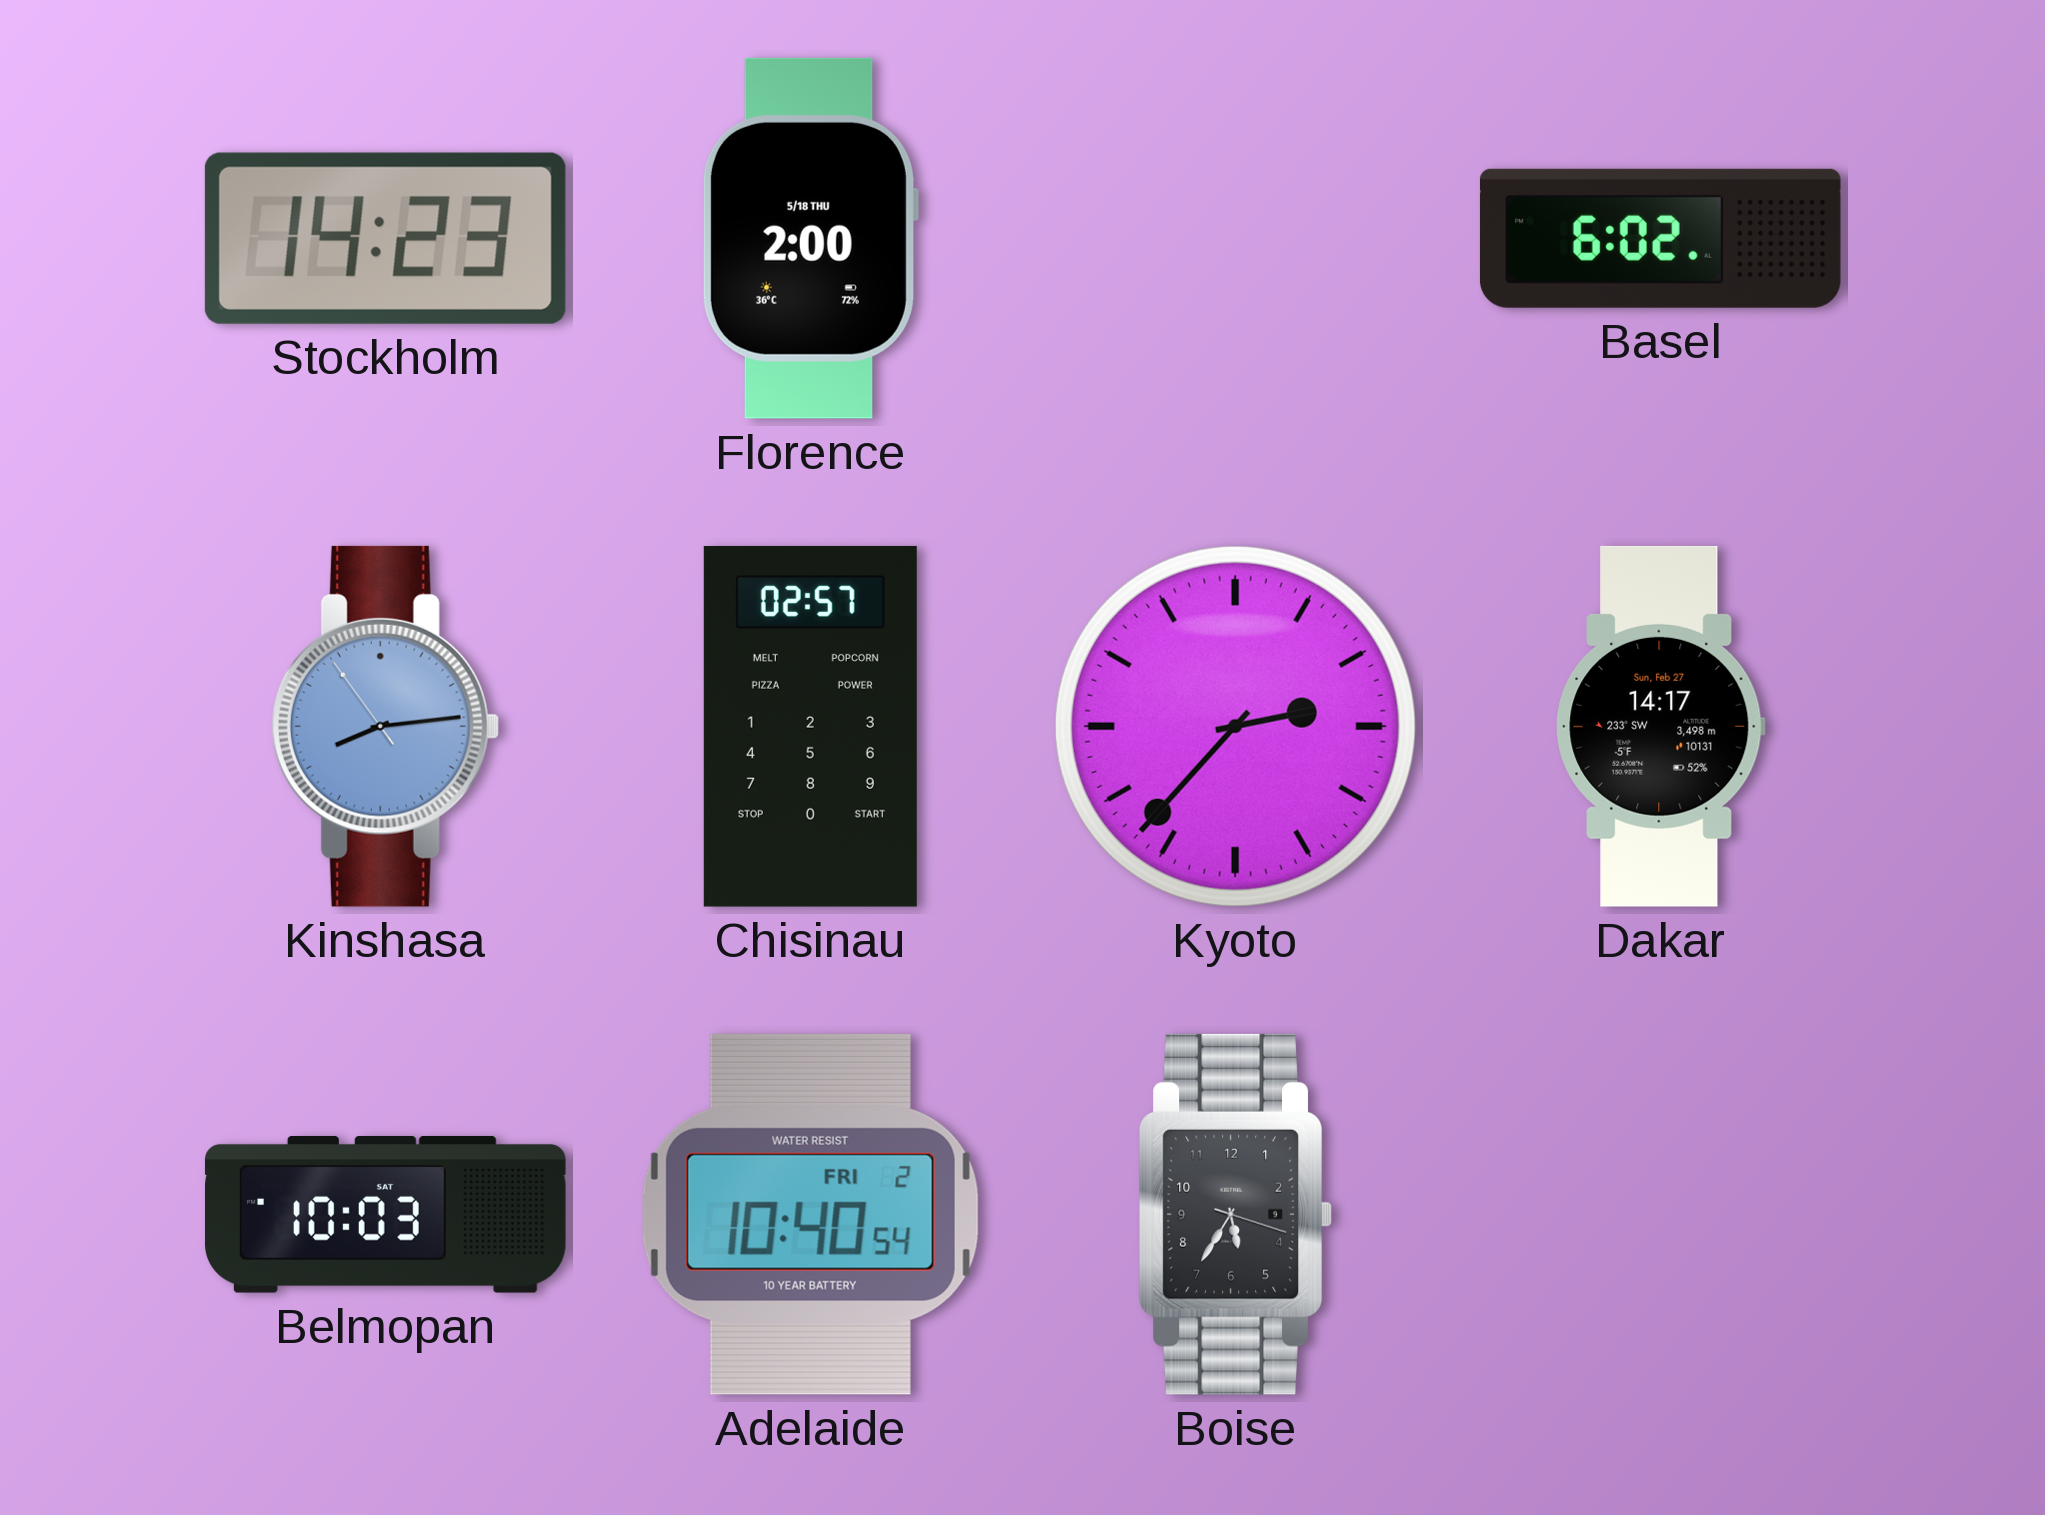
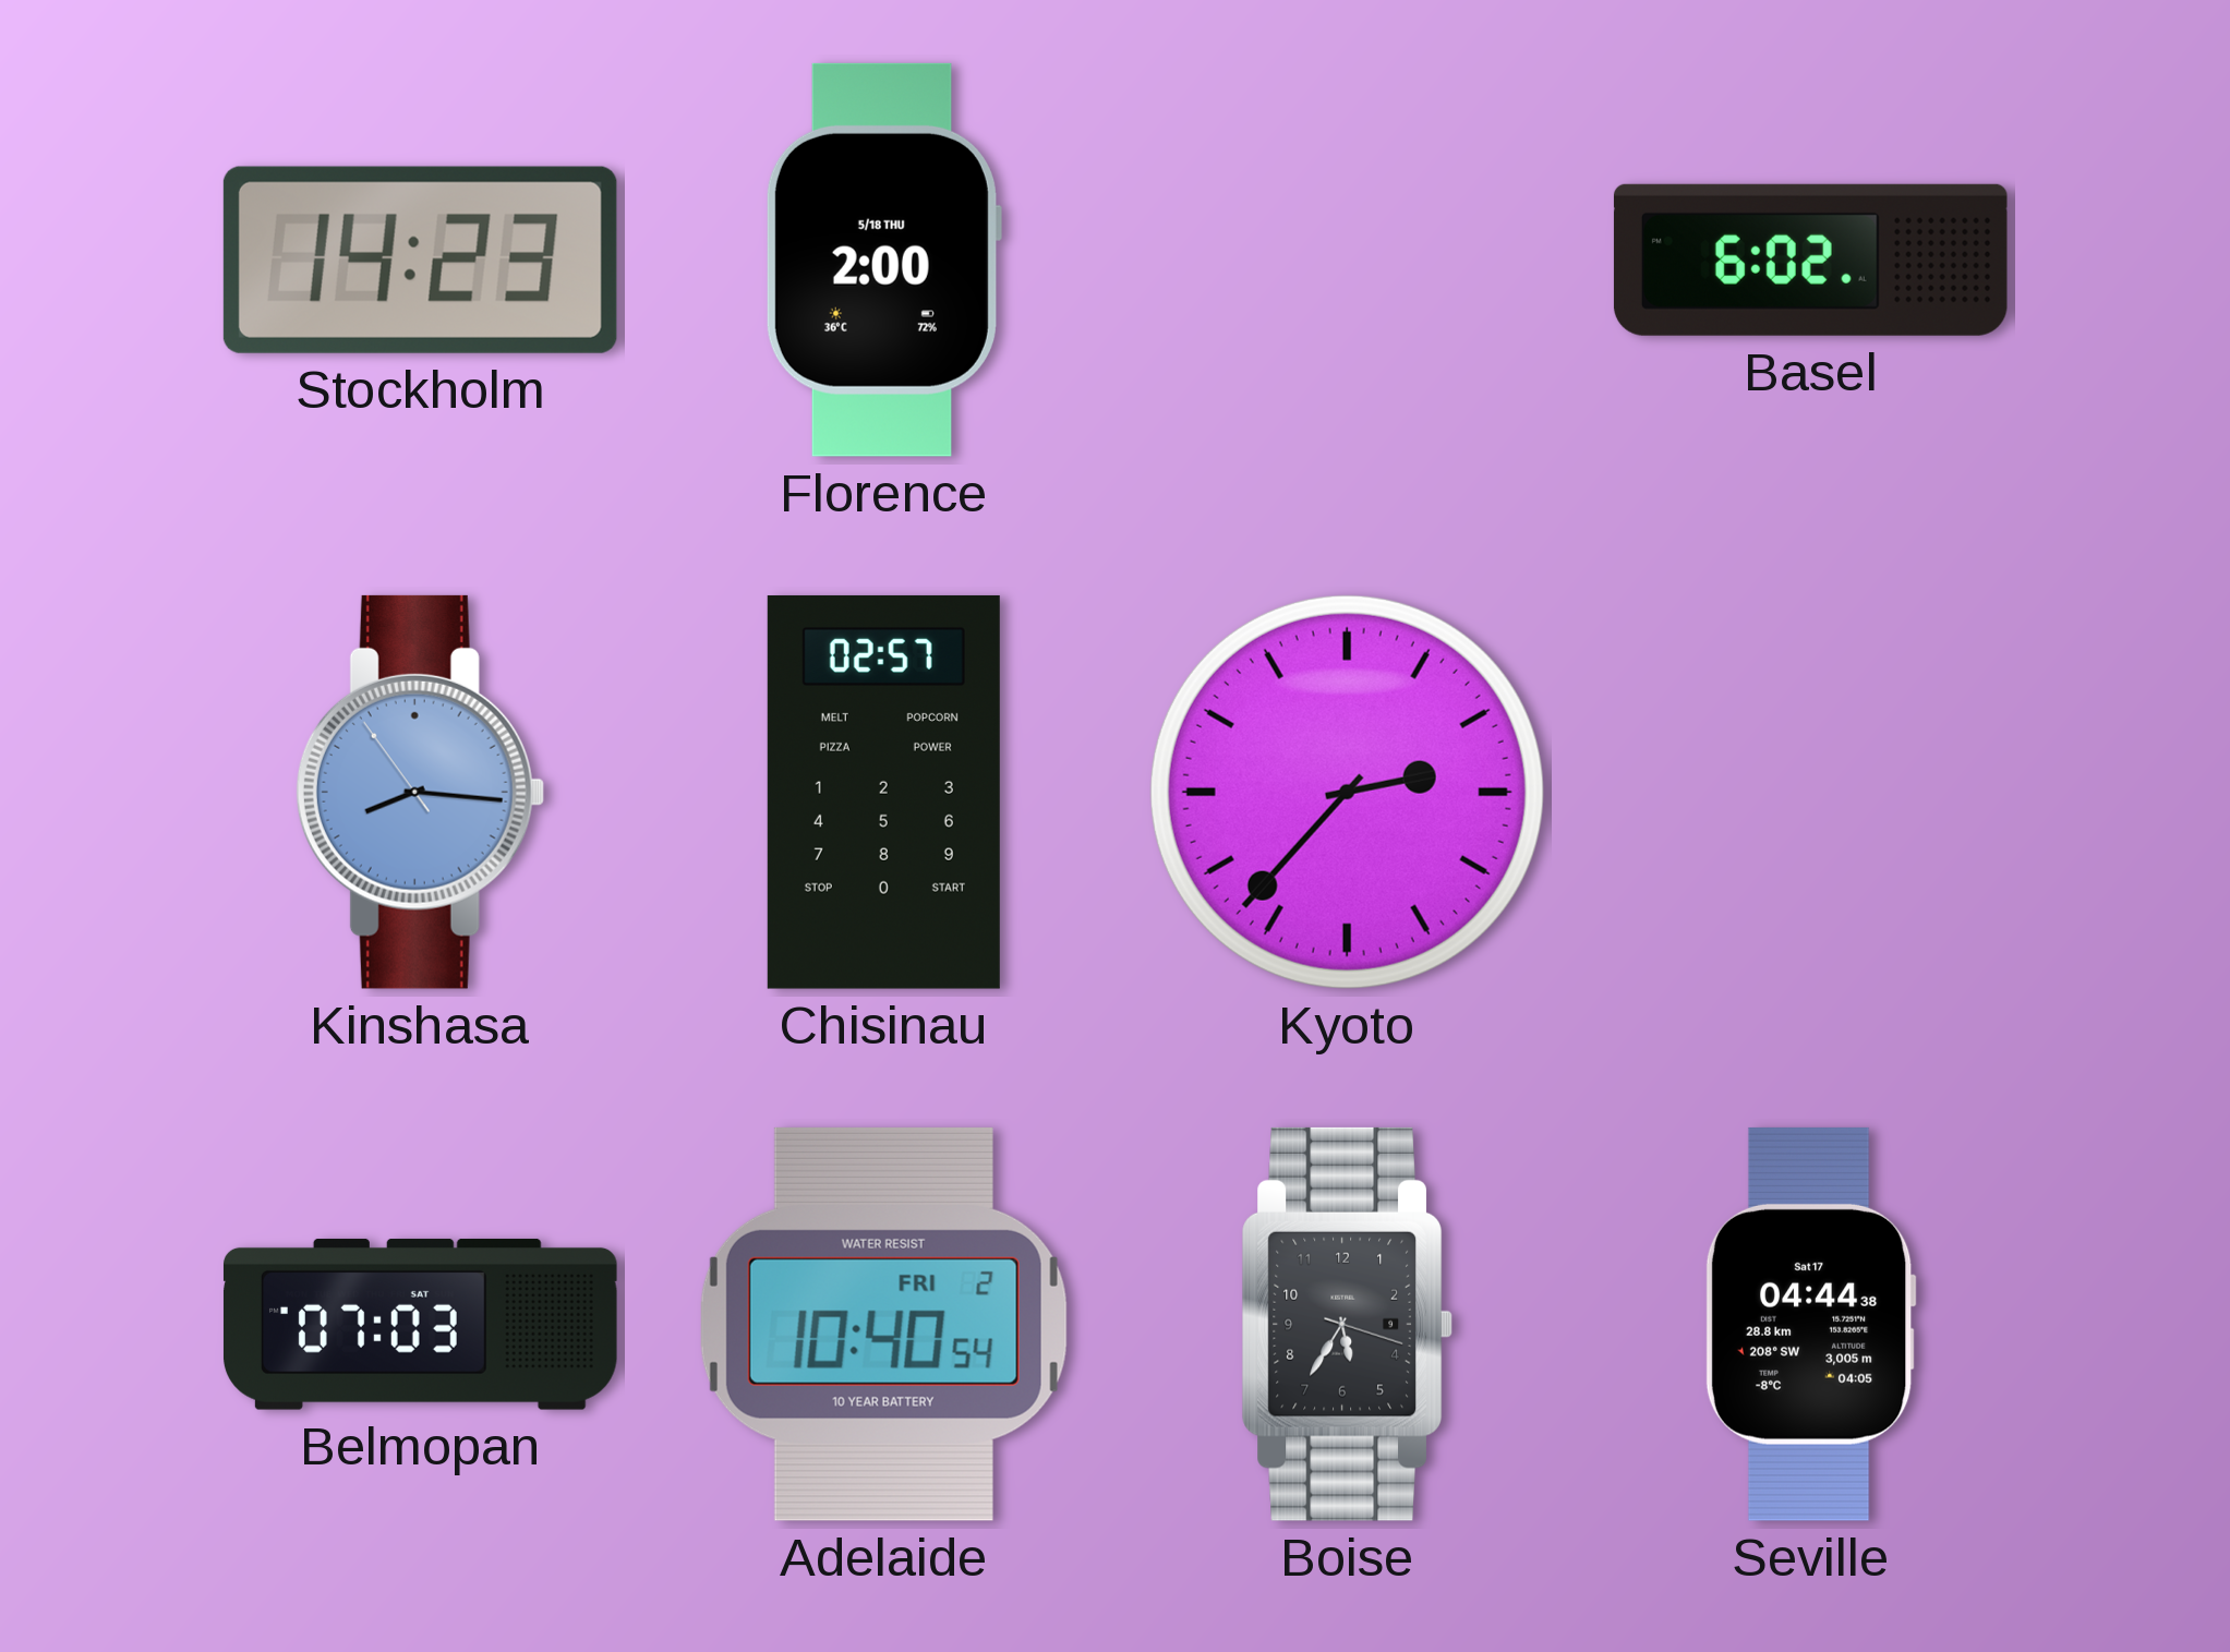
Kinshasa: 8:13 -> 8:15
Dakar: 14:17 -> none
Belmopan: 10:03 -> 07:03
Seville: none -> 04:44
